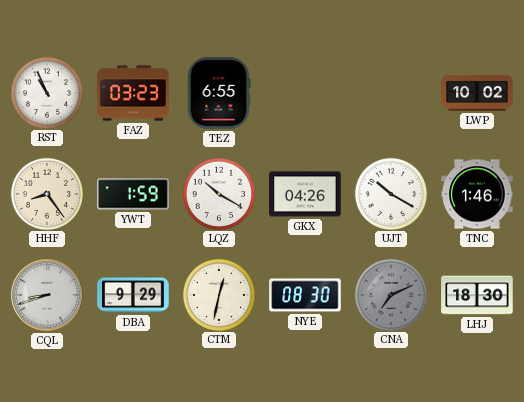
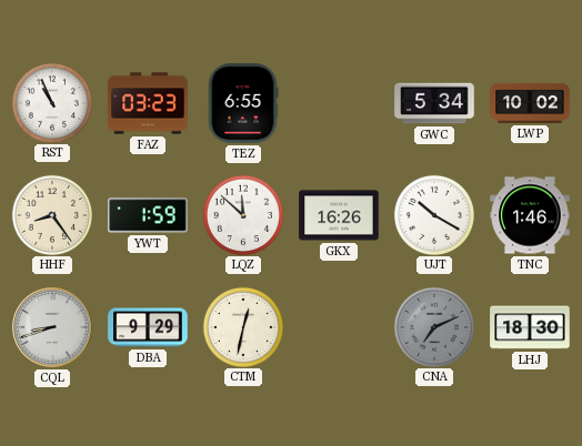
GWC: none -> 5:34
LQZ: 10:20 -> 11:52
GKX: 04:26 -> 16:26
NYE: 08:30 -> none
